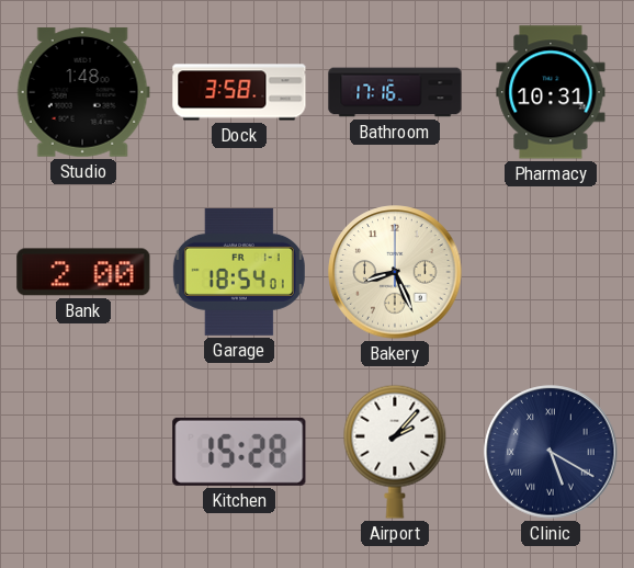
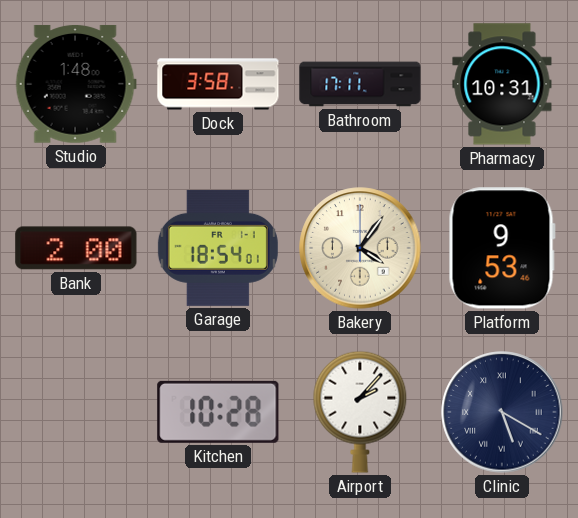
Bathroom: 17:16 -> 17:11
Bakery: 8:26 -> 4:06
Platform: none -> 9:53
Kitchen: 15:28 -> 10:28
